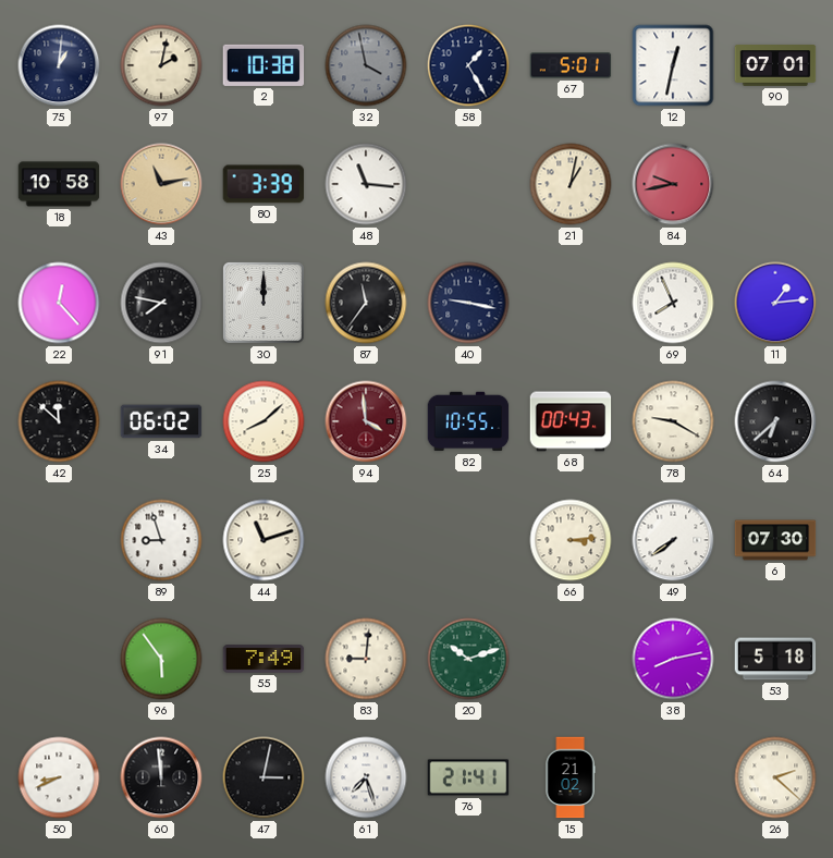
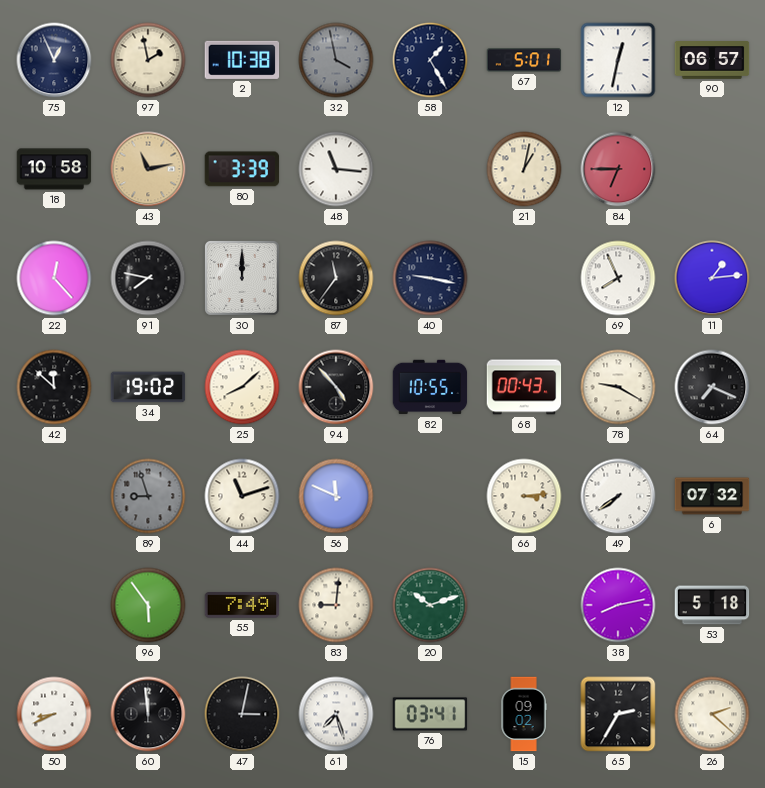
75: 1:01 -> 12:56
97: 2:02 -> 1:58
90: 07:01 -> 06:57
84: 9:43 -> 6:45
34: 06:02 -> 19:02
94: 3:59 -> 4:53
94 dial: burgundy -> black
64: 6:38 -> 7:19
89 dial: white -> grey
56: none -> 11:49
6: 07:30 -> 07:32
76: 21:41 -> 03:41
15: 21:02 -> 09:02
65: none -> 2:35
